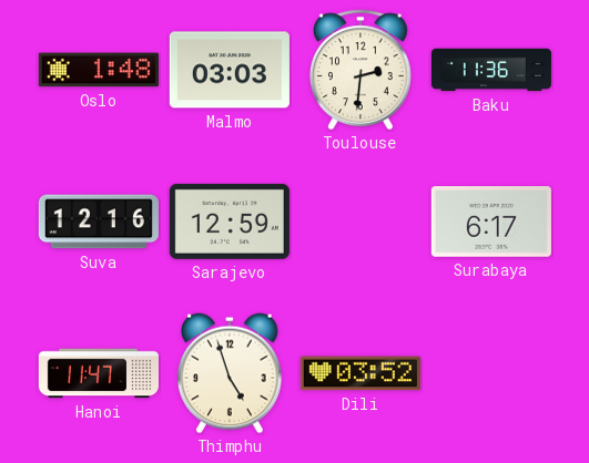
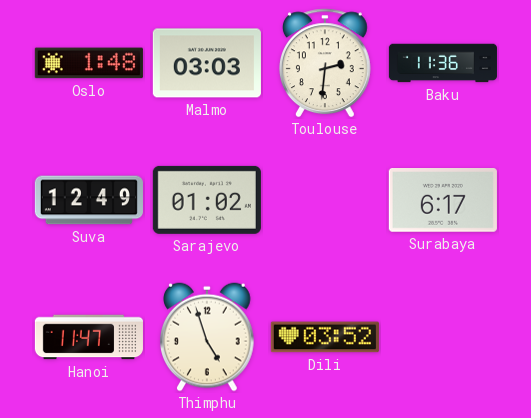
Suva: 12:16 -> 12:49
Sarajevo: 12:59 -> 01:02
